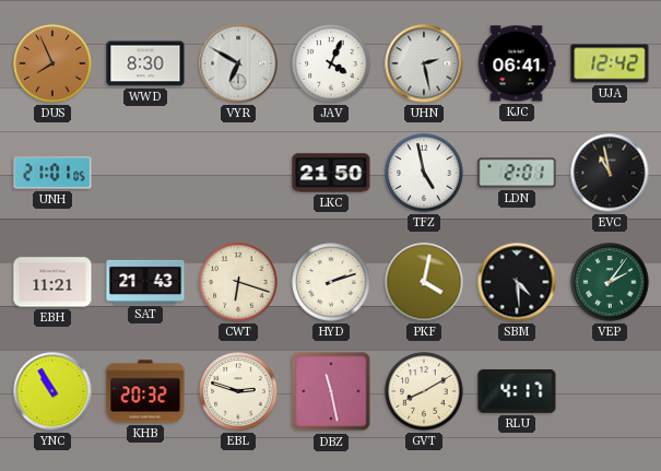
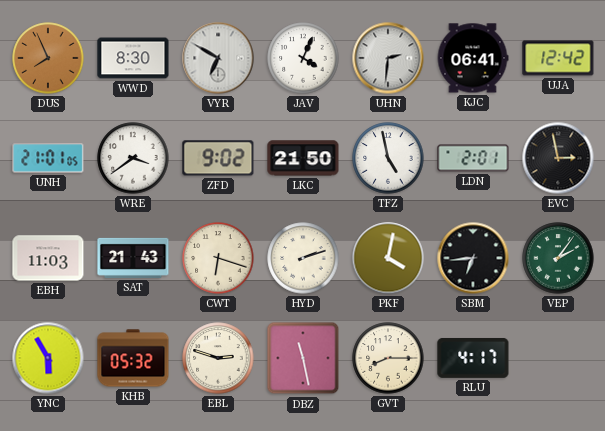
UHN: 2:28 -> 2:31
WRE: none -> 3:39
ZFD: none -> 9:02
EVC: 10:58 -> 2:58
EBH: 11:21 -> 11:03
SBM: 4:29 -> 6:44
YNC: 10:55 -> 5:55
KHB: 20:32 -> 05:32
GVT: 8:10 -> 8:15
